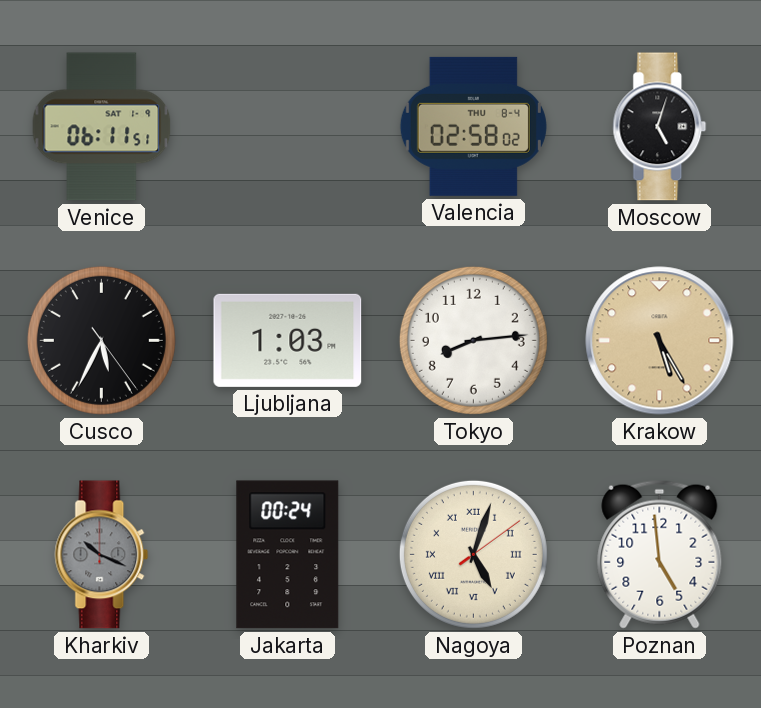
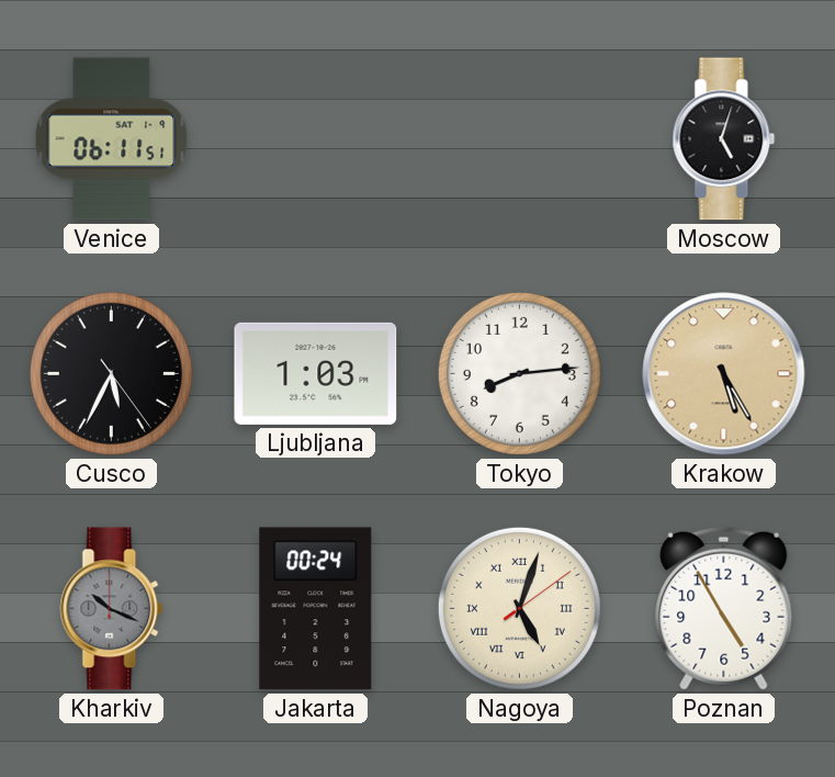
Valencia: 02:58 -> none
Poznan: 4:59 -> 4:55
